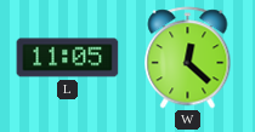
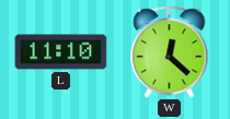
L: 11:05 -> 11:10
